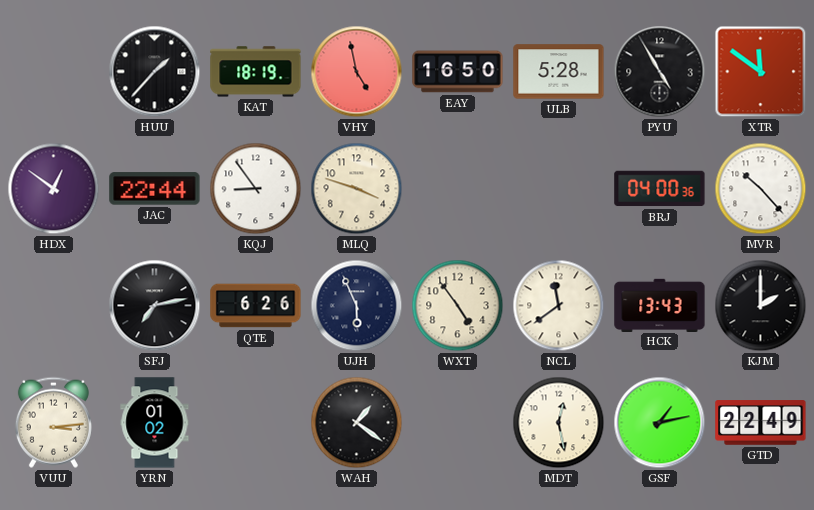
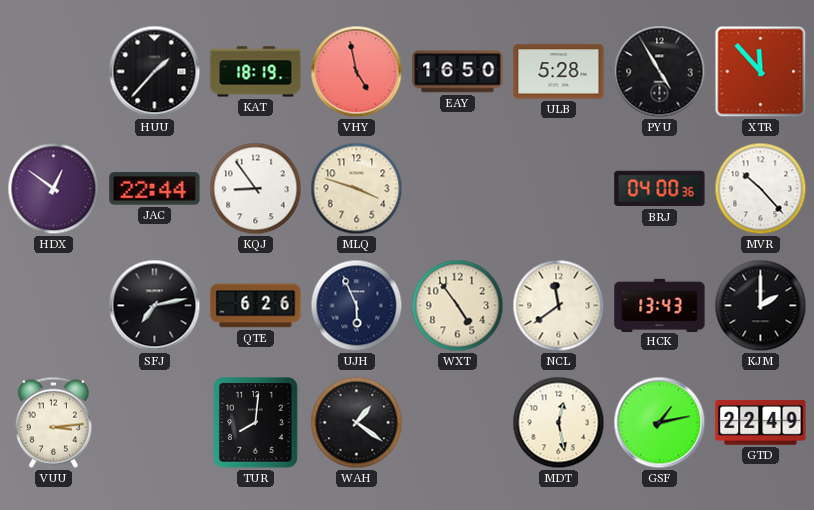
XTR: 11:51 -> 11:53
YRN: 01:02 -> none
TUR: none -> 8:01
